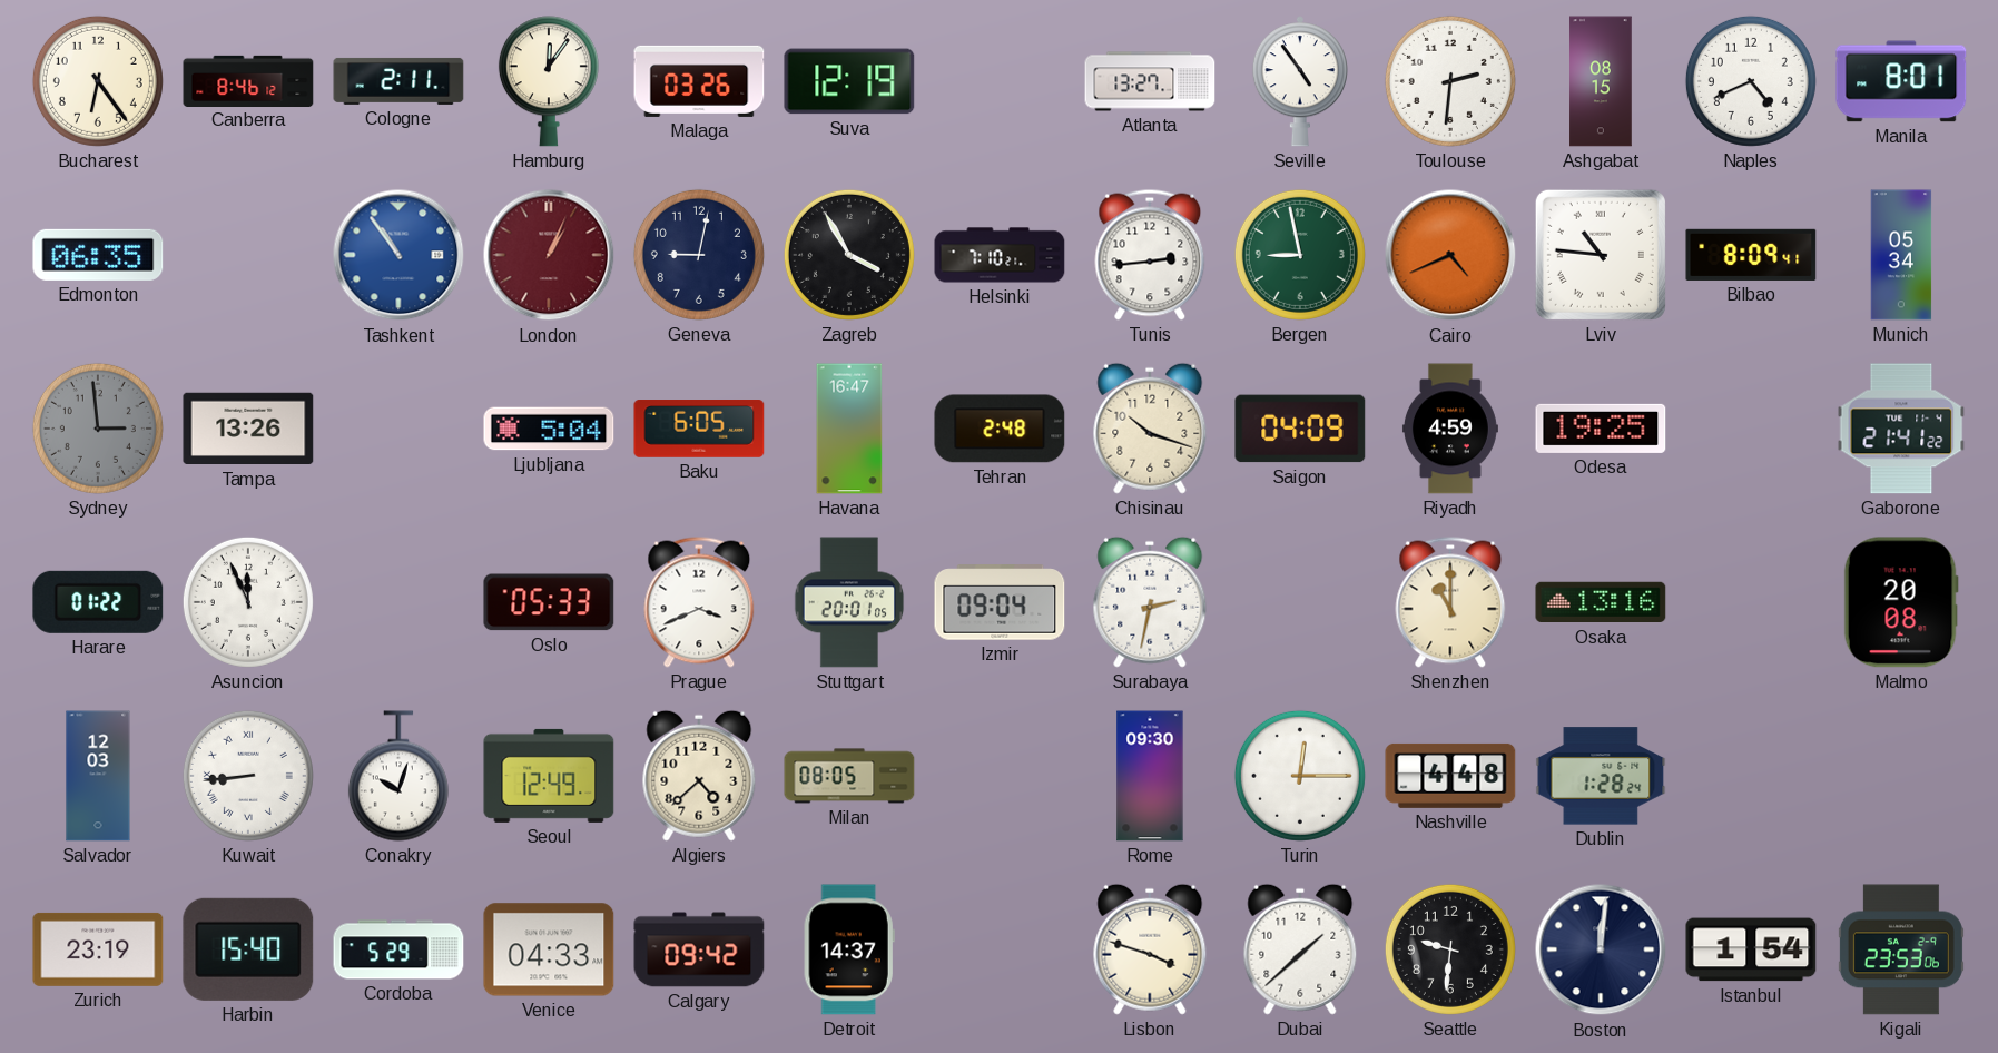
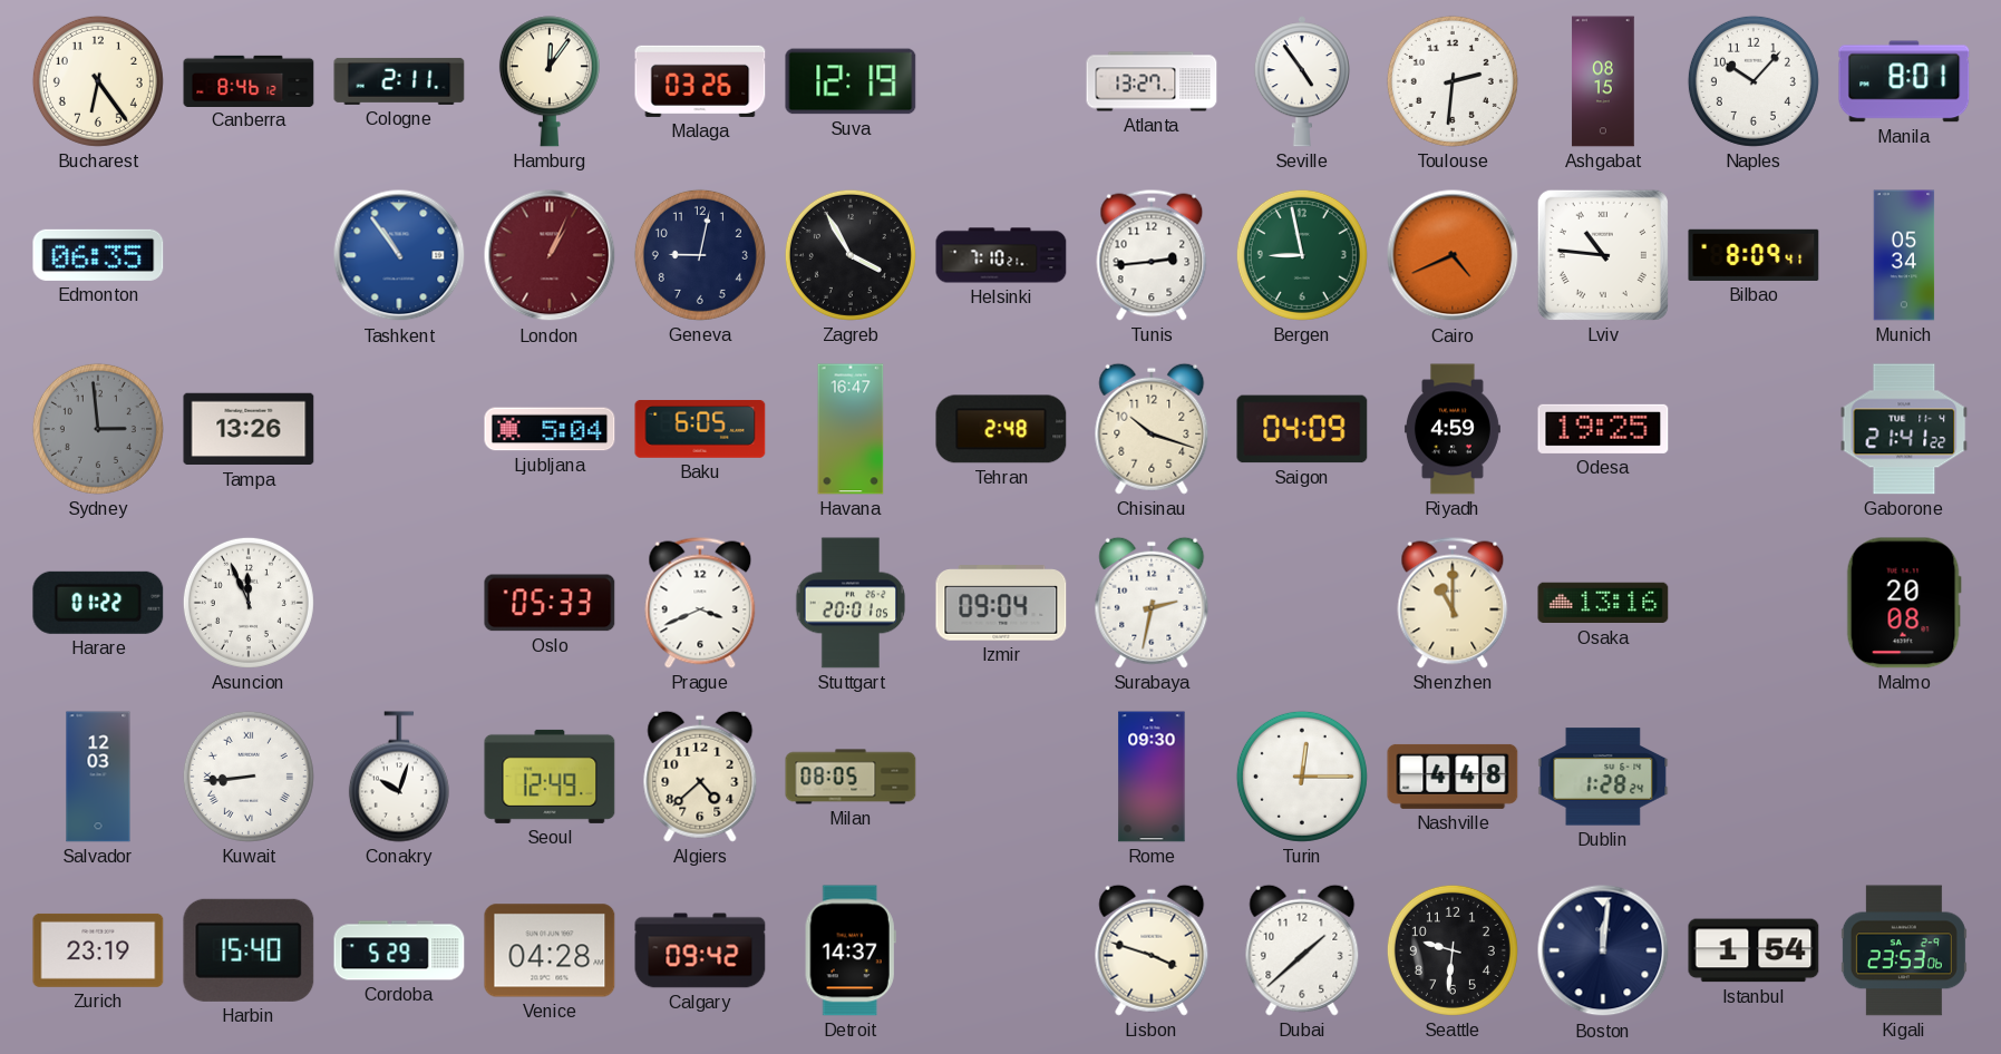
Naples: 4:41 -> 10:07
Venice: 04:33 -> 04:28
